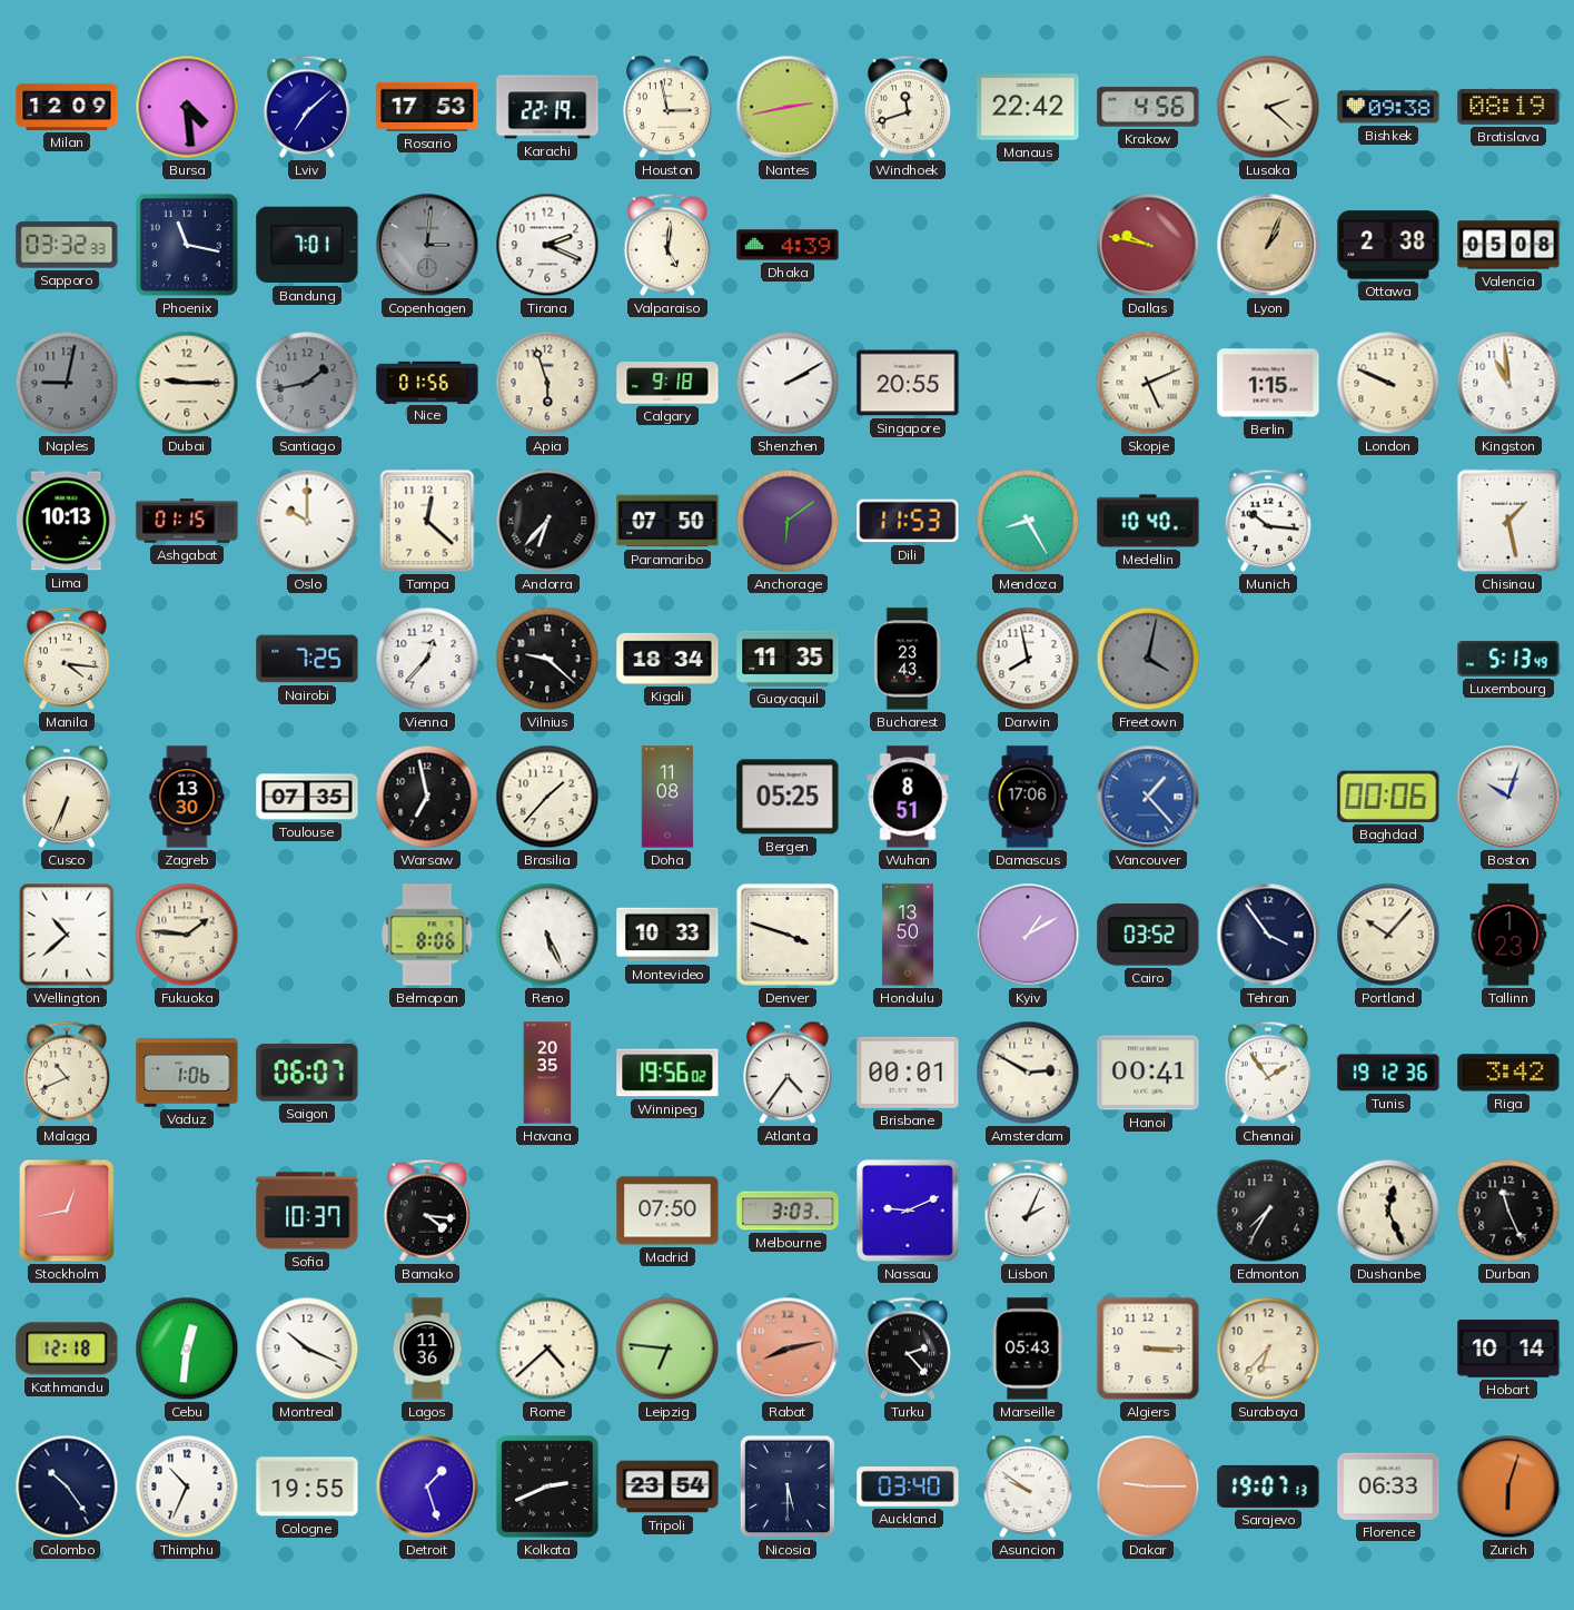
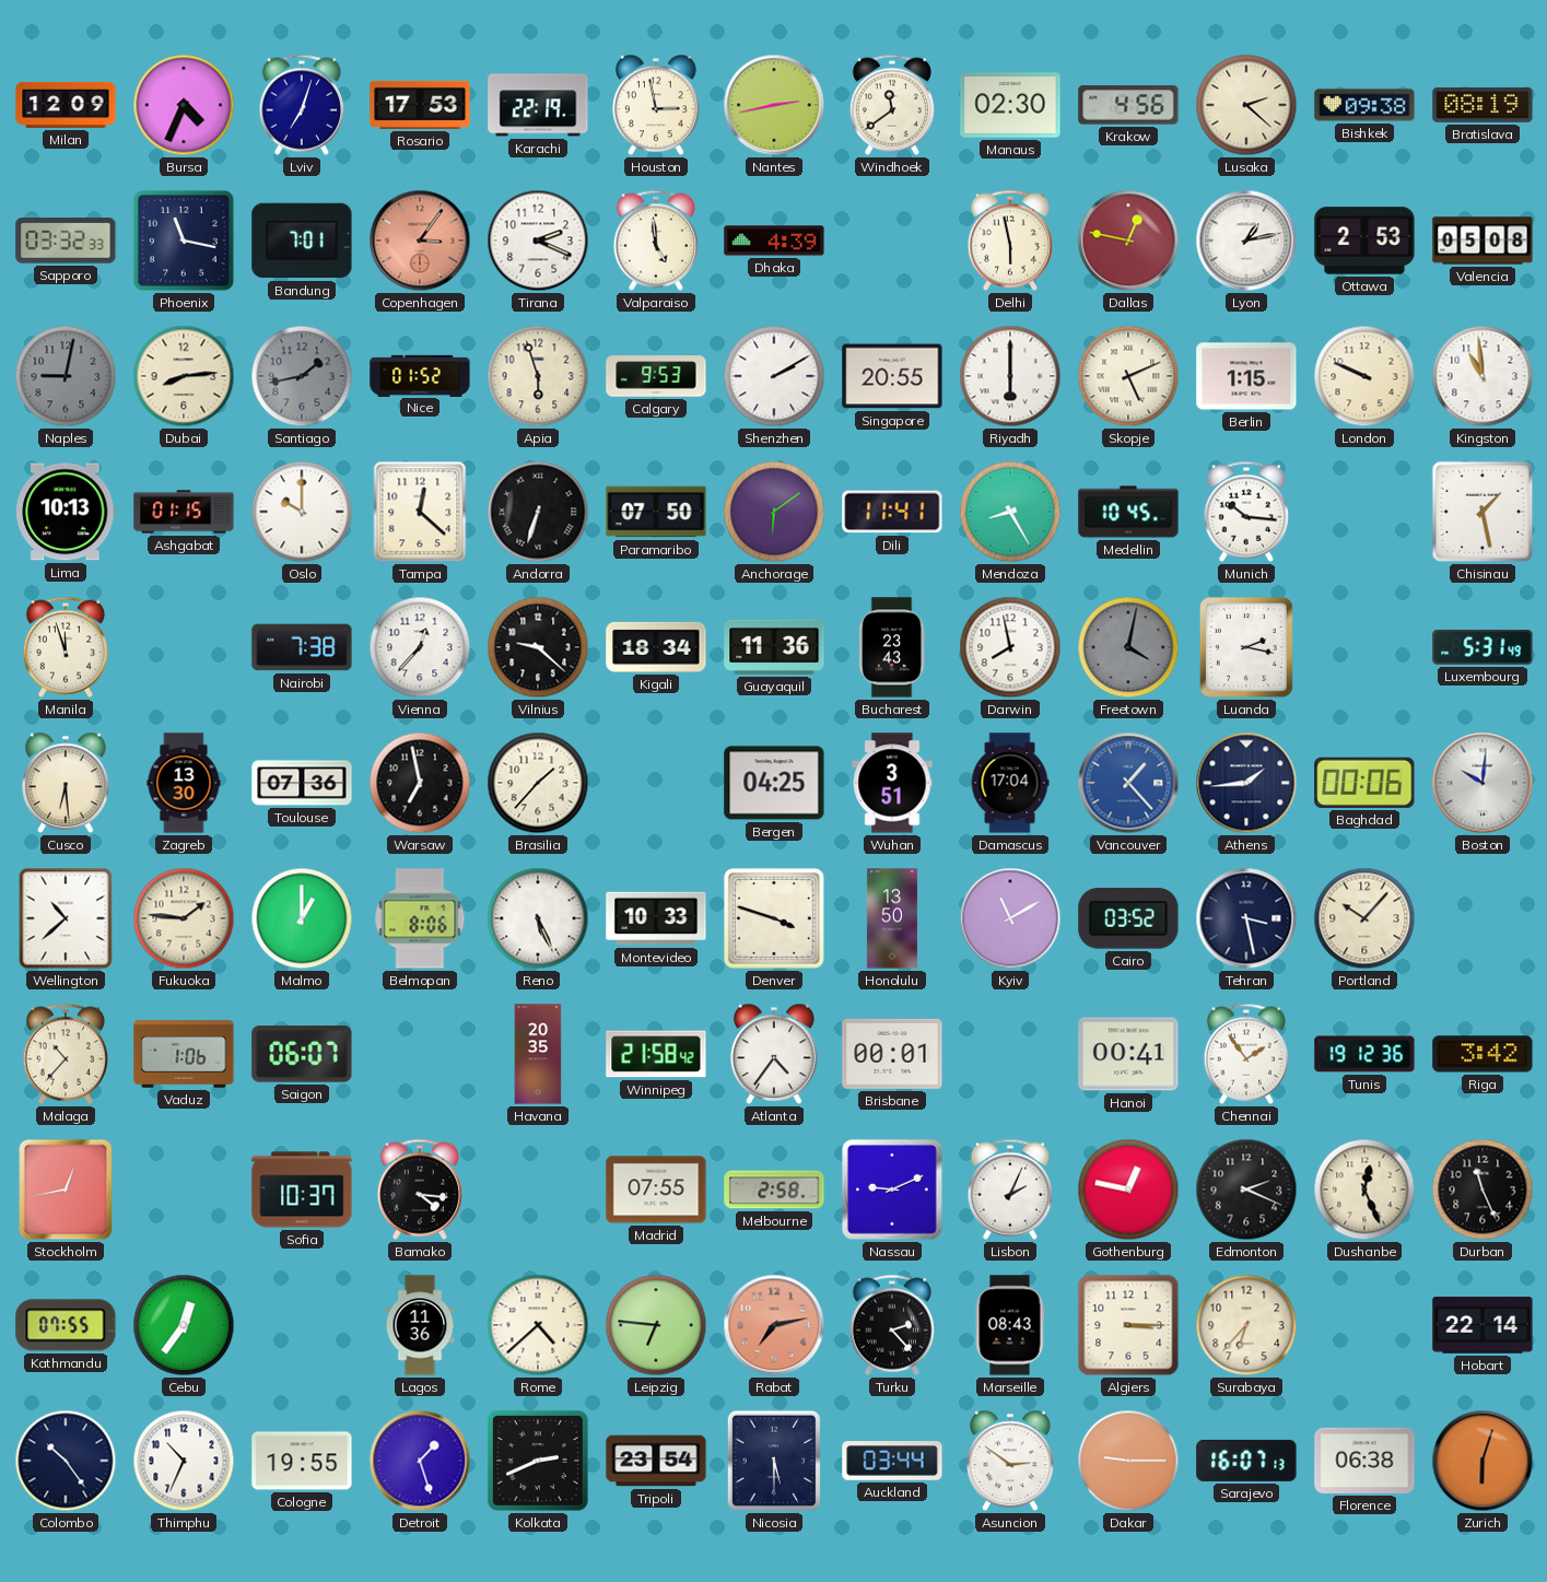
Bursa: 4:29 -> 4:34
Lviv: 7:08 -> 7:03
Windhoek: 11:42 -> 11:39
Manaus: 22:42 -> 02:30
Copenhagen: 3:01 -> 3:06
Copenhagen dial: grey -> salmon
Valparaiso: 5:01 -> 4:59
Delhi: none -> 5:58
Dallas: 9:47 -> 12:47
Lyon: 1:04 -> 1:13
Lyon dial: champagne -> white
Ottawa: 2:38 -> 2:53
Dubai: 9:15 -> 8:14
Nice: 01:56 -> 01:52
Calgary: 9:18 -> 9:53
Riyadh: none -> 6:00
Andorra: 6:37 -> 6:33
Dili: 11:53 -> 11:41
Medellin: 10:40 -> 10:45
Manila: 4:16 -> 11:57
Nairobi: 7:25 -> 7:38
Guayaquil: 11:35 -> 11:36
Luanda: none -> 2:17
Luxembourg: 5:13 -> 5:31
Cusco: 6:34 -> 6:29
Toulouse: 07:35 -> 07:36
Doha: 11:08 -> none
Bergen: 05:25 -> 04:25
Wuhan: 8:51 -> 3:51
Damascus: 17:06 -> 17:04
Athens: none -> 1:44
Boston: 10:03 -> 10:01
Malmo: none -> 1:00
Kyiv: 1:10 -> 11:10
Tehran: 3:54 -> 3:28
Tallinn: 1:23 -> none
Malaga: 10:41 -> 10:37
Winnipeg: 19:56 -> 21:58
Amsterdam: 2:50 -> none
Madrid: 07:50 -> 07:55
Melbourne: 3:03 -> 2:58
Gothenburg: none -> 12:47
Edmonton: 7:35 -> 2:19
Kathmandu: 12:18 -> 07:55
Cebu: 12:31 -> 12:36
Montreal: 10:19 -> none
Rabat: 8:13 -> 7:13
Marseille: 05:43 -> 08:43
Hobart: 10:14 -> 22:14
Auckland: 03:40 -> 03:44
Asuncion: 9:51 -> 2:51
Sarajevo: 19:07 -> 16:07
Florence: 06:33 -> 06:38
